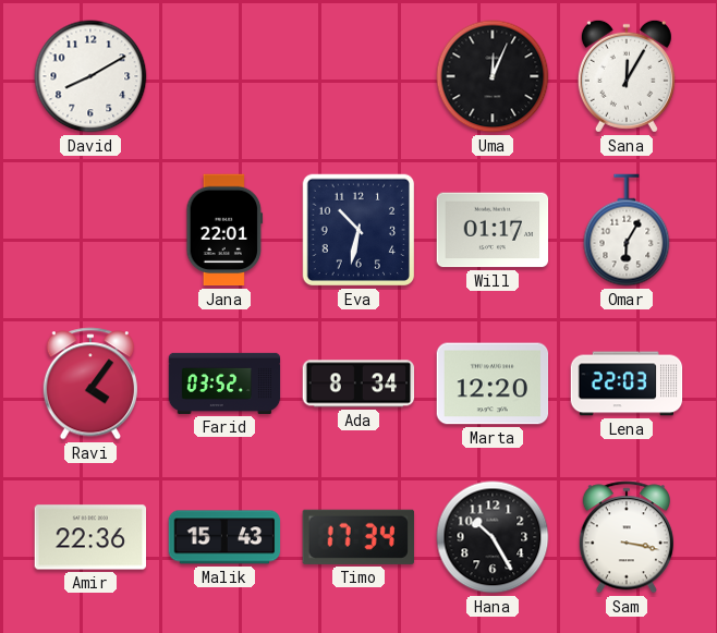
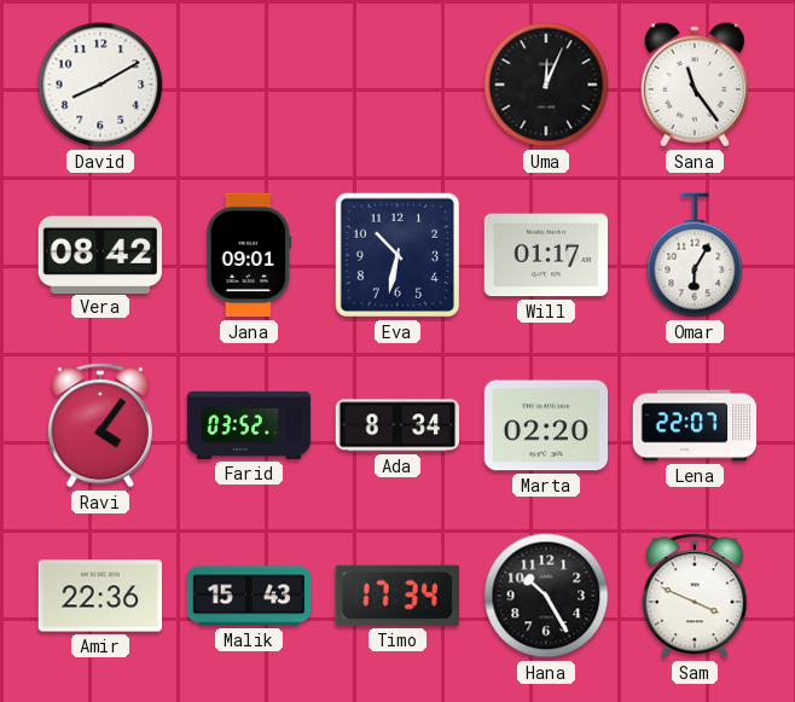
Sana: 12:05 -> 11:24
Vera: none -> 08:42
Jana: 22:01 -> 09:01
Marta: 12:20 -> 02:20
Lena: 22:03 -> 22:07
Sam: 3:17 -> 3:49
